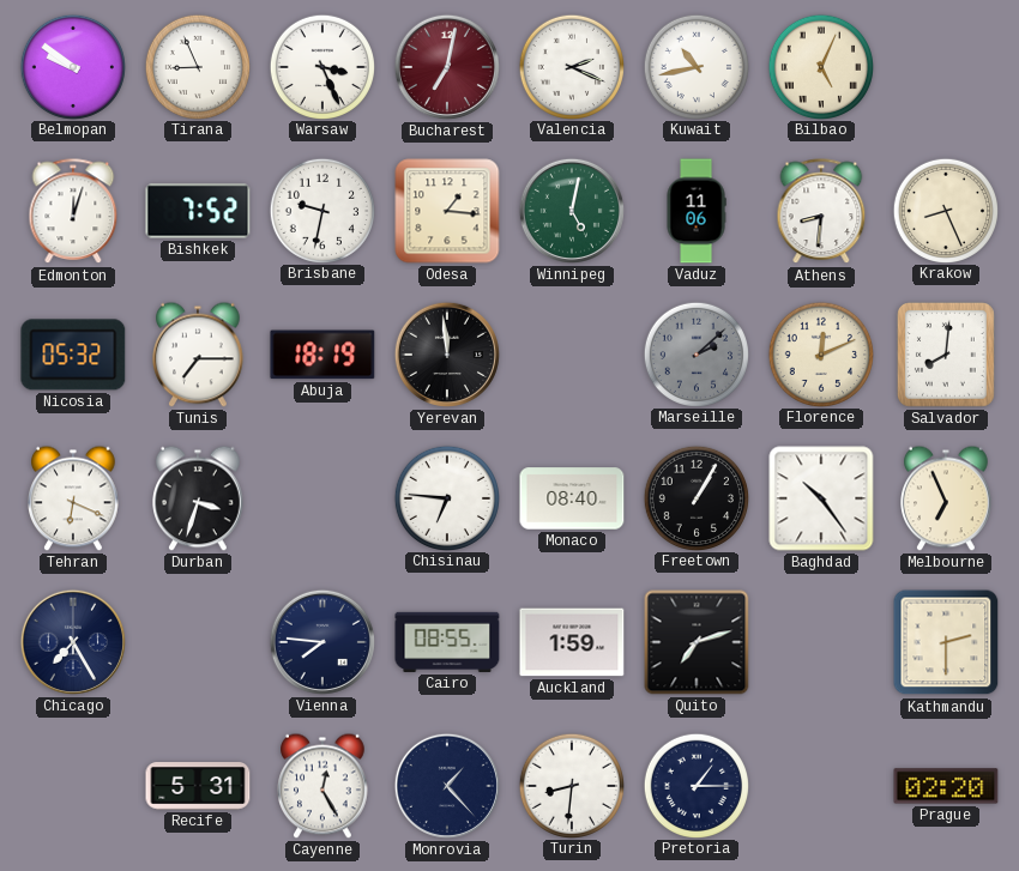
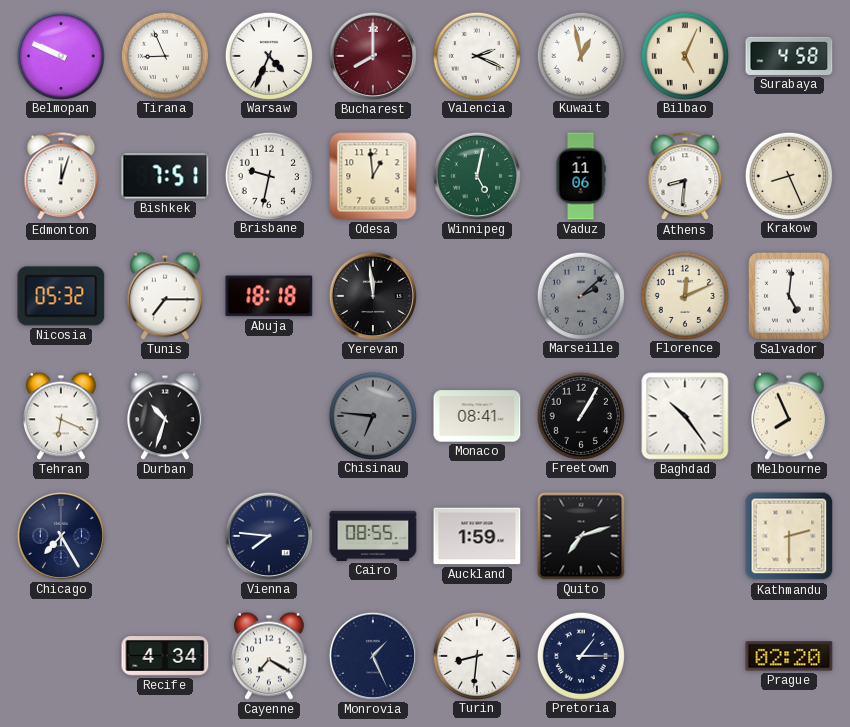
Belmopan: 9:51 -> 9:49
Warsaw: 3:26 -> 4:34
Bucharest: 7:02 -> 8:00
Kuwait: 10:43 -> 12:58
Surabaya: none -> 4:58
Bishkek: 7:52 -> 7:51
Odesa: 1:16 -> 12:59
Abuja: 18:19 -> 18:18
Salvador: 8:01 -> 5:01
Durban: 3:33 -> 10:33
Chisinau dial: white -> grey
Monaco: 08:40 -> 08:41
Melbourne: 6:56 -> 7:56
Recife: 5:31 -> 4:34
Cayenne: 12:25 -> 7:20
Monrovia: 1:23 -> 1:26
